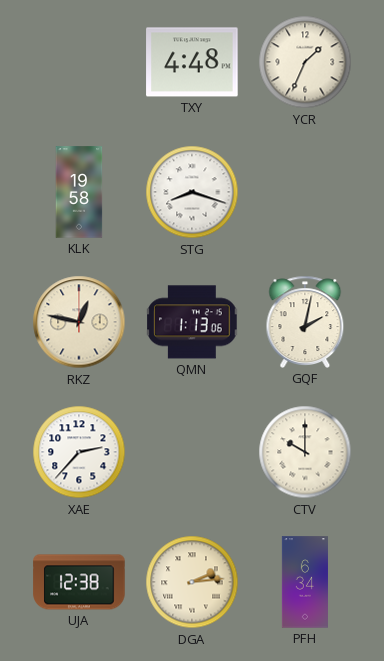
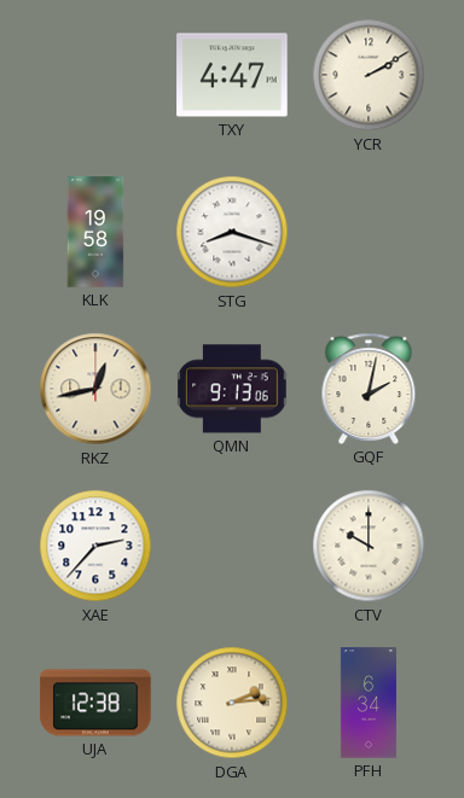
TXY: 4:48 -> 4:47
YCR: 1:34 -> 2:10
RKZ: 12:47 -> 12:43
QMN: 1:13 -> 9:13
